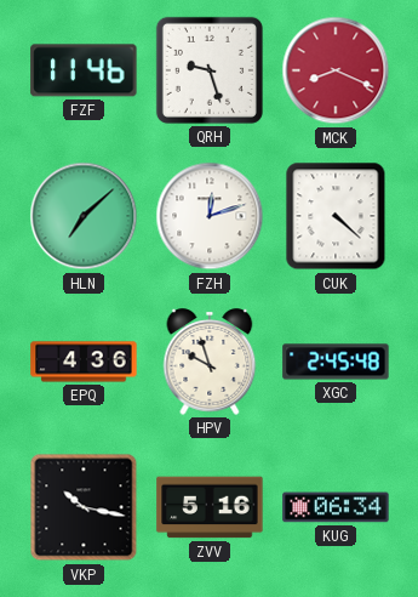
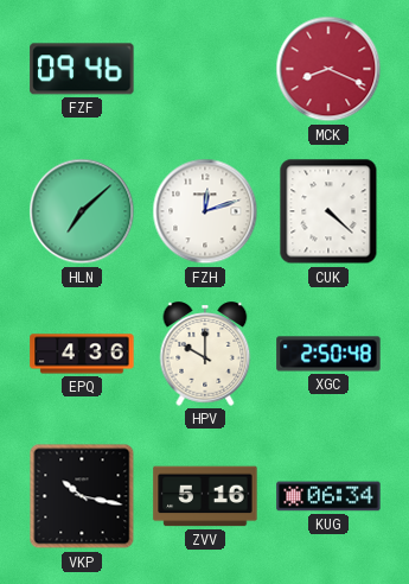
FZF: 11:46 -> 09:46
QRH: 9:27 -> none
HPV: 9:57 -> 10:00
XGC: 2:45 -> 2:50
